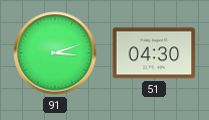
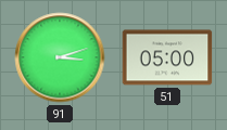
51: 04:30 -> 05:00
